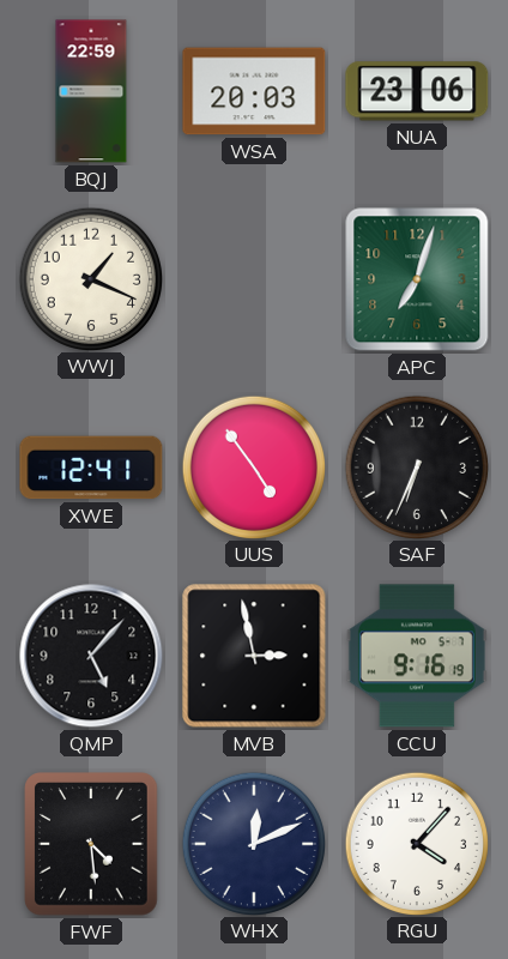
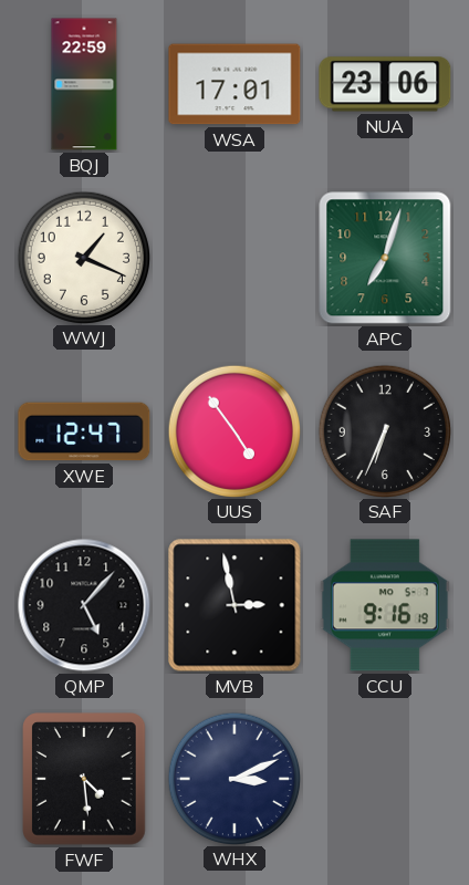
WSA: 20:03 -> 17:01
XWE: 12:41 -> 12:47
WHX: 12:11 -> 3:11
RGU: 4:07 -> none
